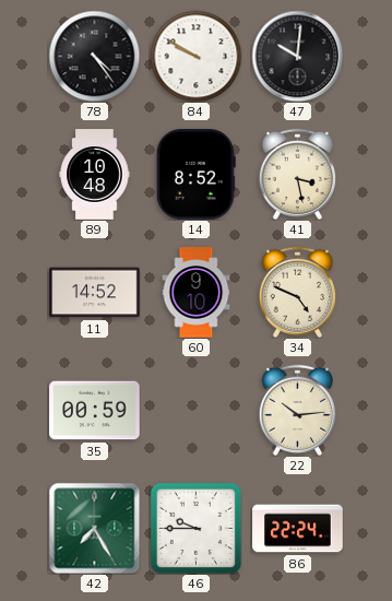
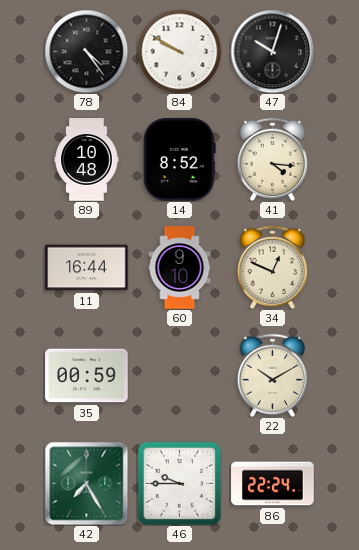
47: 10:01 -> 10:03
41: 3:28 -> 4:16
11: 14:52 -> 16:44
34: 4:49 -> 12:49
22: 10:14 -> 10:10
